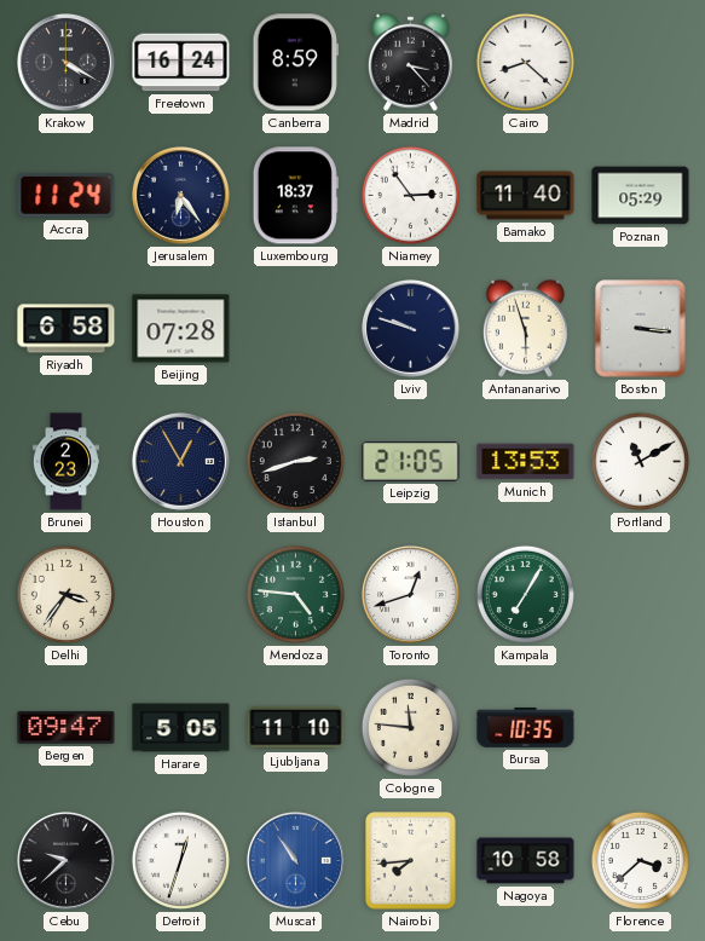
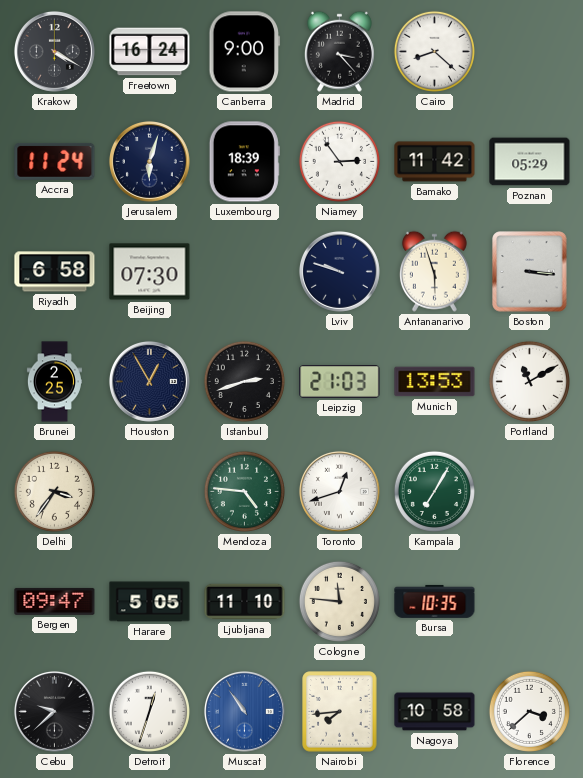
Canberra: 8:59 -> 9:00
Jerusalem: 6:24 -> 6:03
Luxembourg: 18:37 -> 18:39
Bamako: 11:40 -> 11:42
Beijing: 07:28 -> 07:30
Brunei: 2:23 -> 2:25
Leipzig: 21:05 -> 21:03
